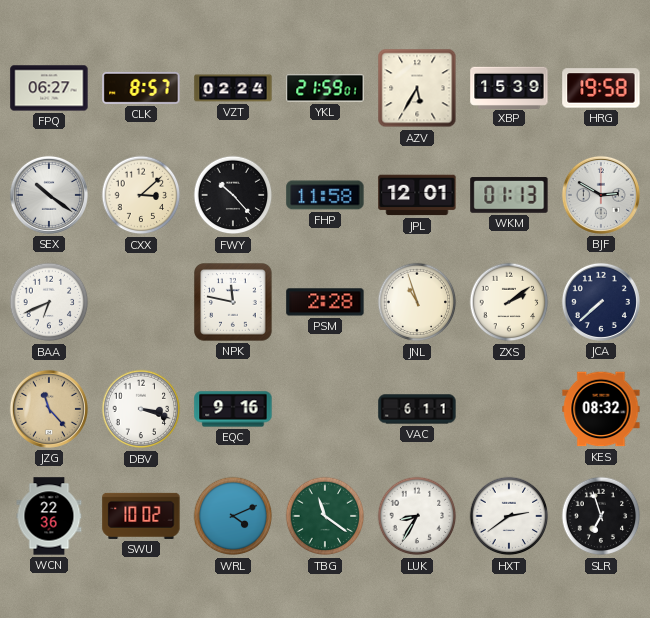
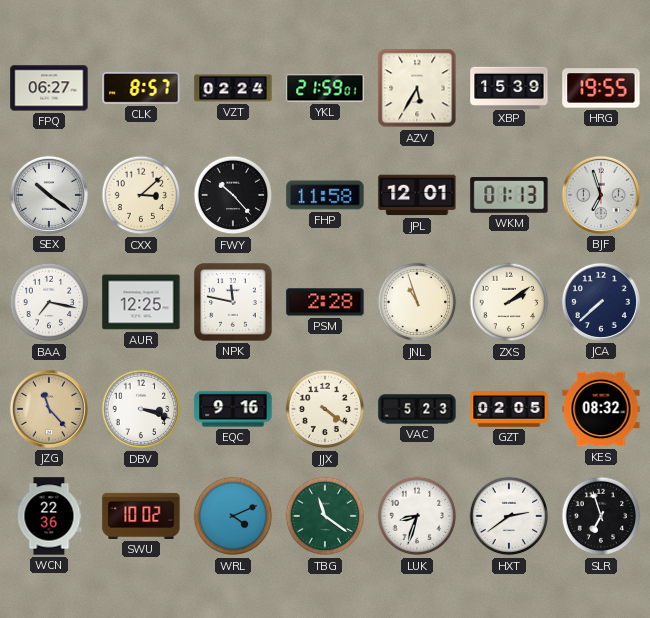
HRG: 19:58 -> 19:55
BJF: 2:50 -> 6:57
BAA: 6:41 -> 7:17
AUR: none -> 12:25
JJX: none -> 4:21
VAC: 6:11 -> 5:23
GZT: none -> 02:05
LUK: 8:35 -> 8:33
